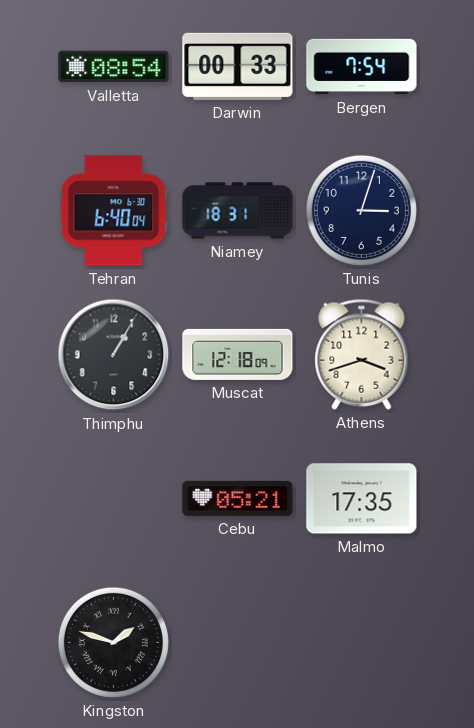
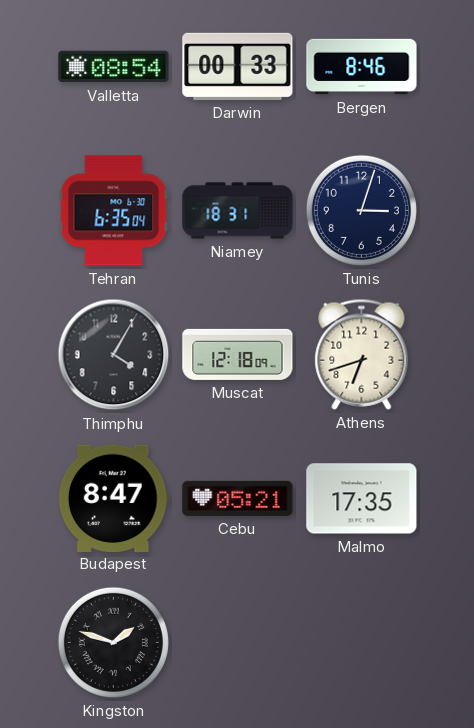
Bergen: 7:54 -> 8:46
Tehran: 6:40 -> 6:35
Thimphu: 1:05 -> 4:05
Athens: 3:42 -> 6:42
Budapest: none -> 8:47
